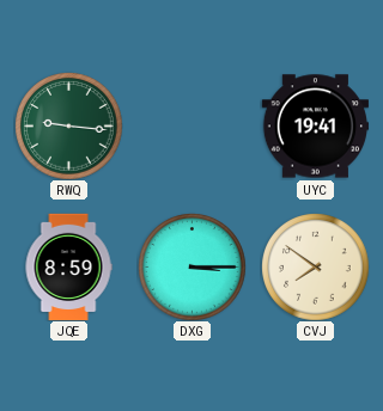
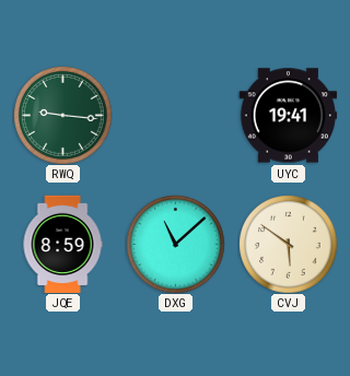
DXG: 3:15 -> 11:08
CVJ: 7:51 -> 5:51
